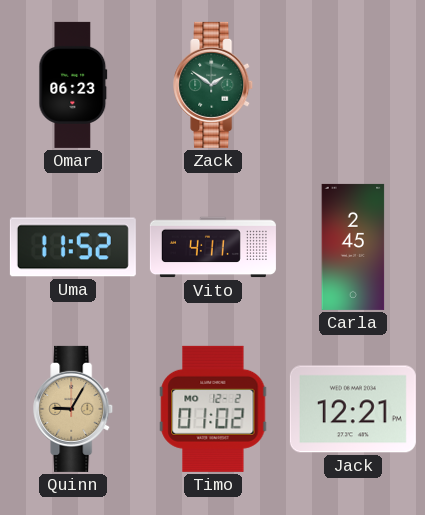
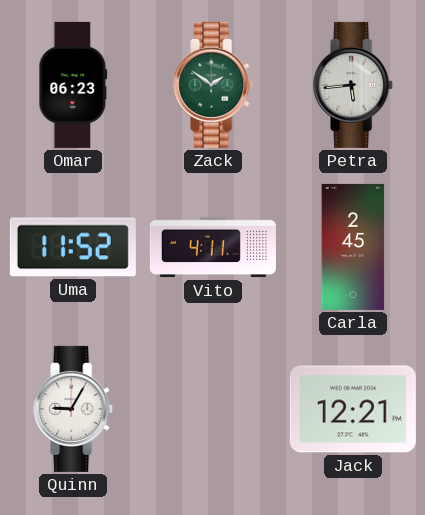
Petra: none -> 5:44
Quinn dial: champagne -> white
Timo: 01:02 -> none
